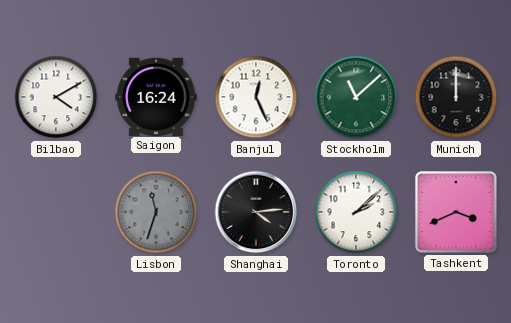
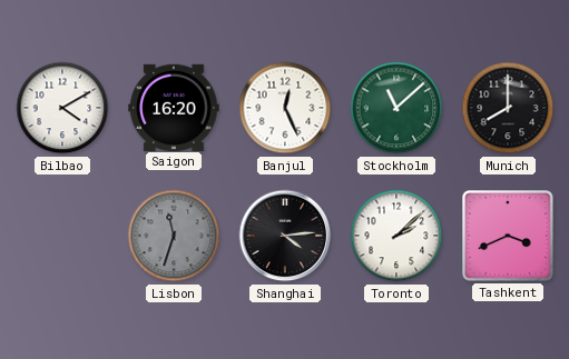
Saigon: 16:24 -> 16:20
Munich: 12:00 -> 8:00
